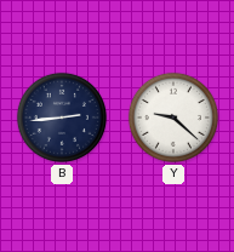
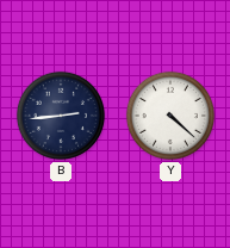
Y: 9:22 -> 4:22
